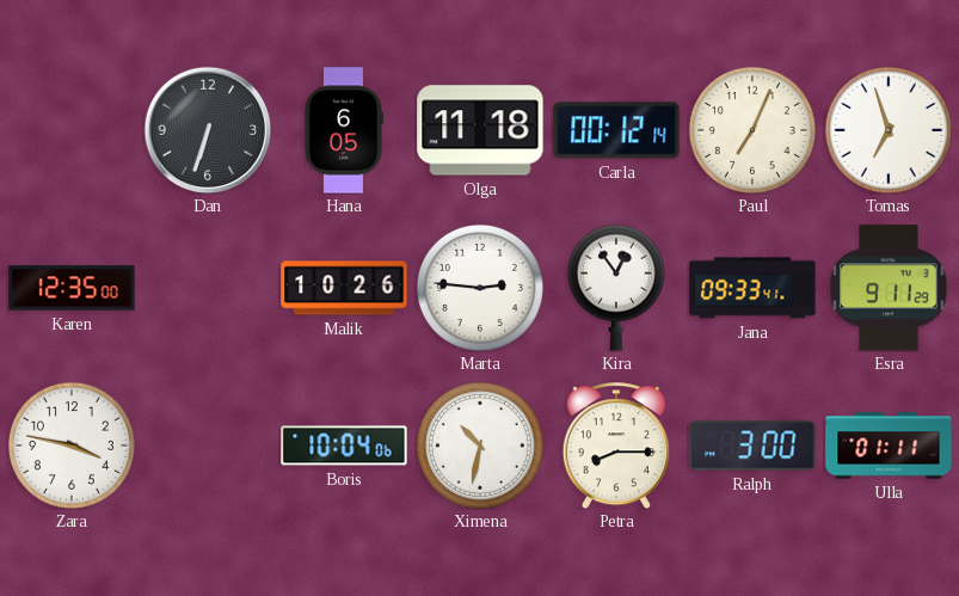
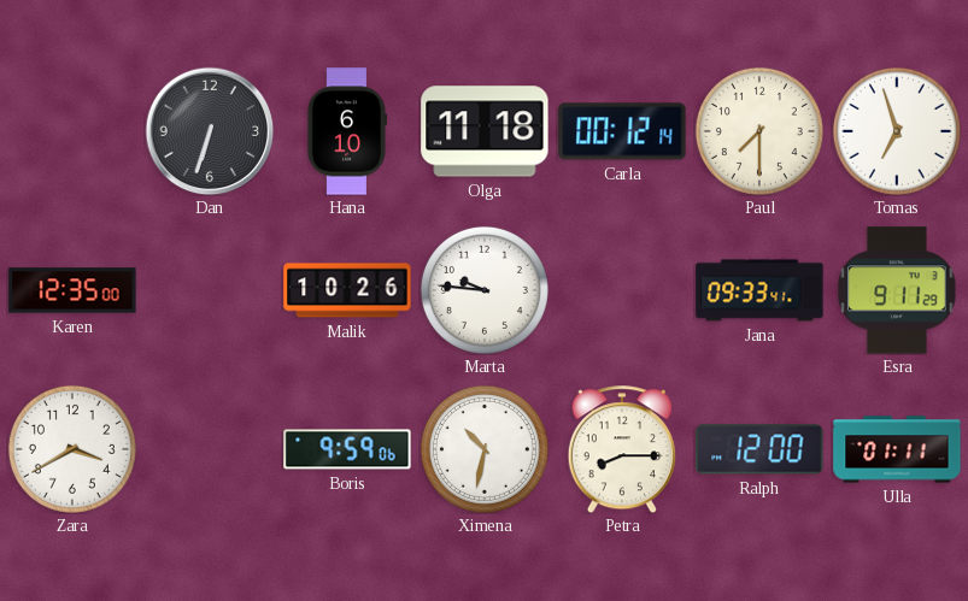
Hana: 6:05 -> 6:10
Paul: 7:04 -> 7:30
Marta: 2:46 -> 9:46
Kira: 12:54 -> none
Zara: 3:47 -> 3:40
Boris: 10:04 -> 9:59
Ralph: 3:00 -> 12:00
